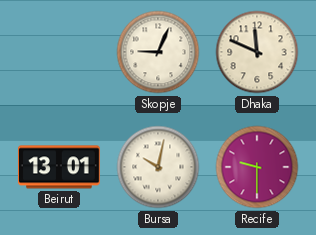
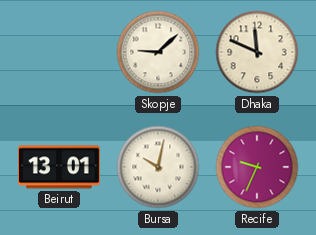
Skopje: 9:04 -> 9:08
Recife: 9:30 -> 9:34
